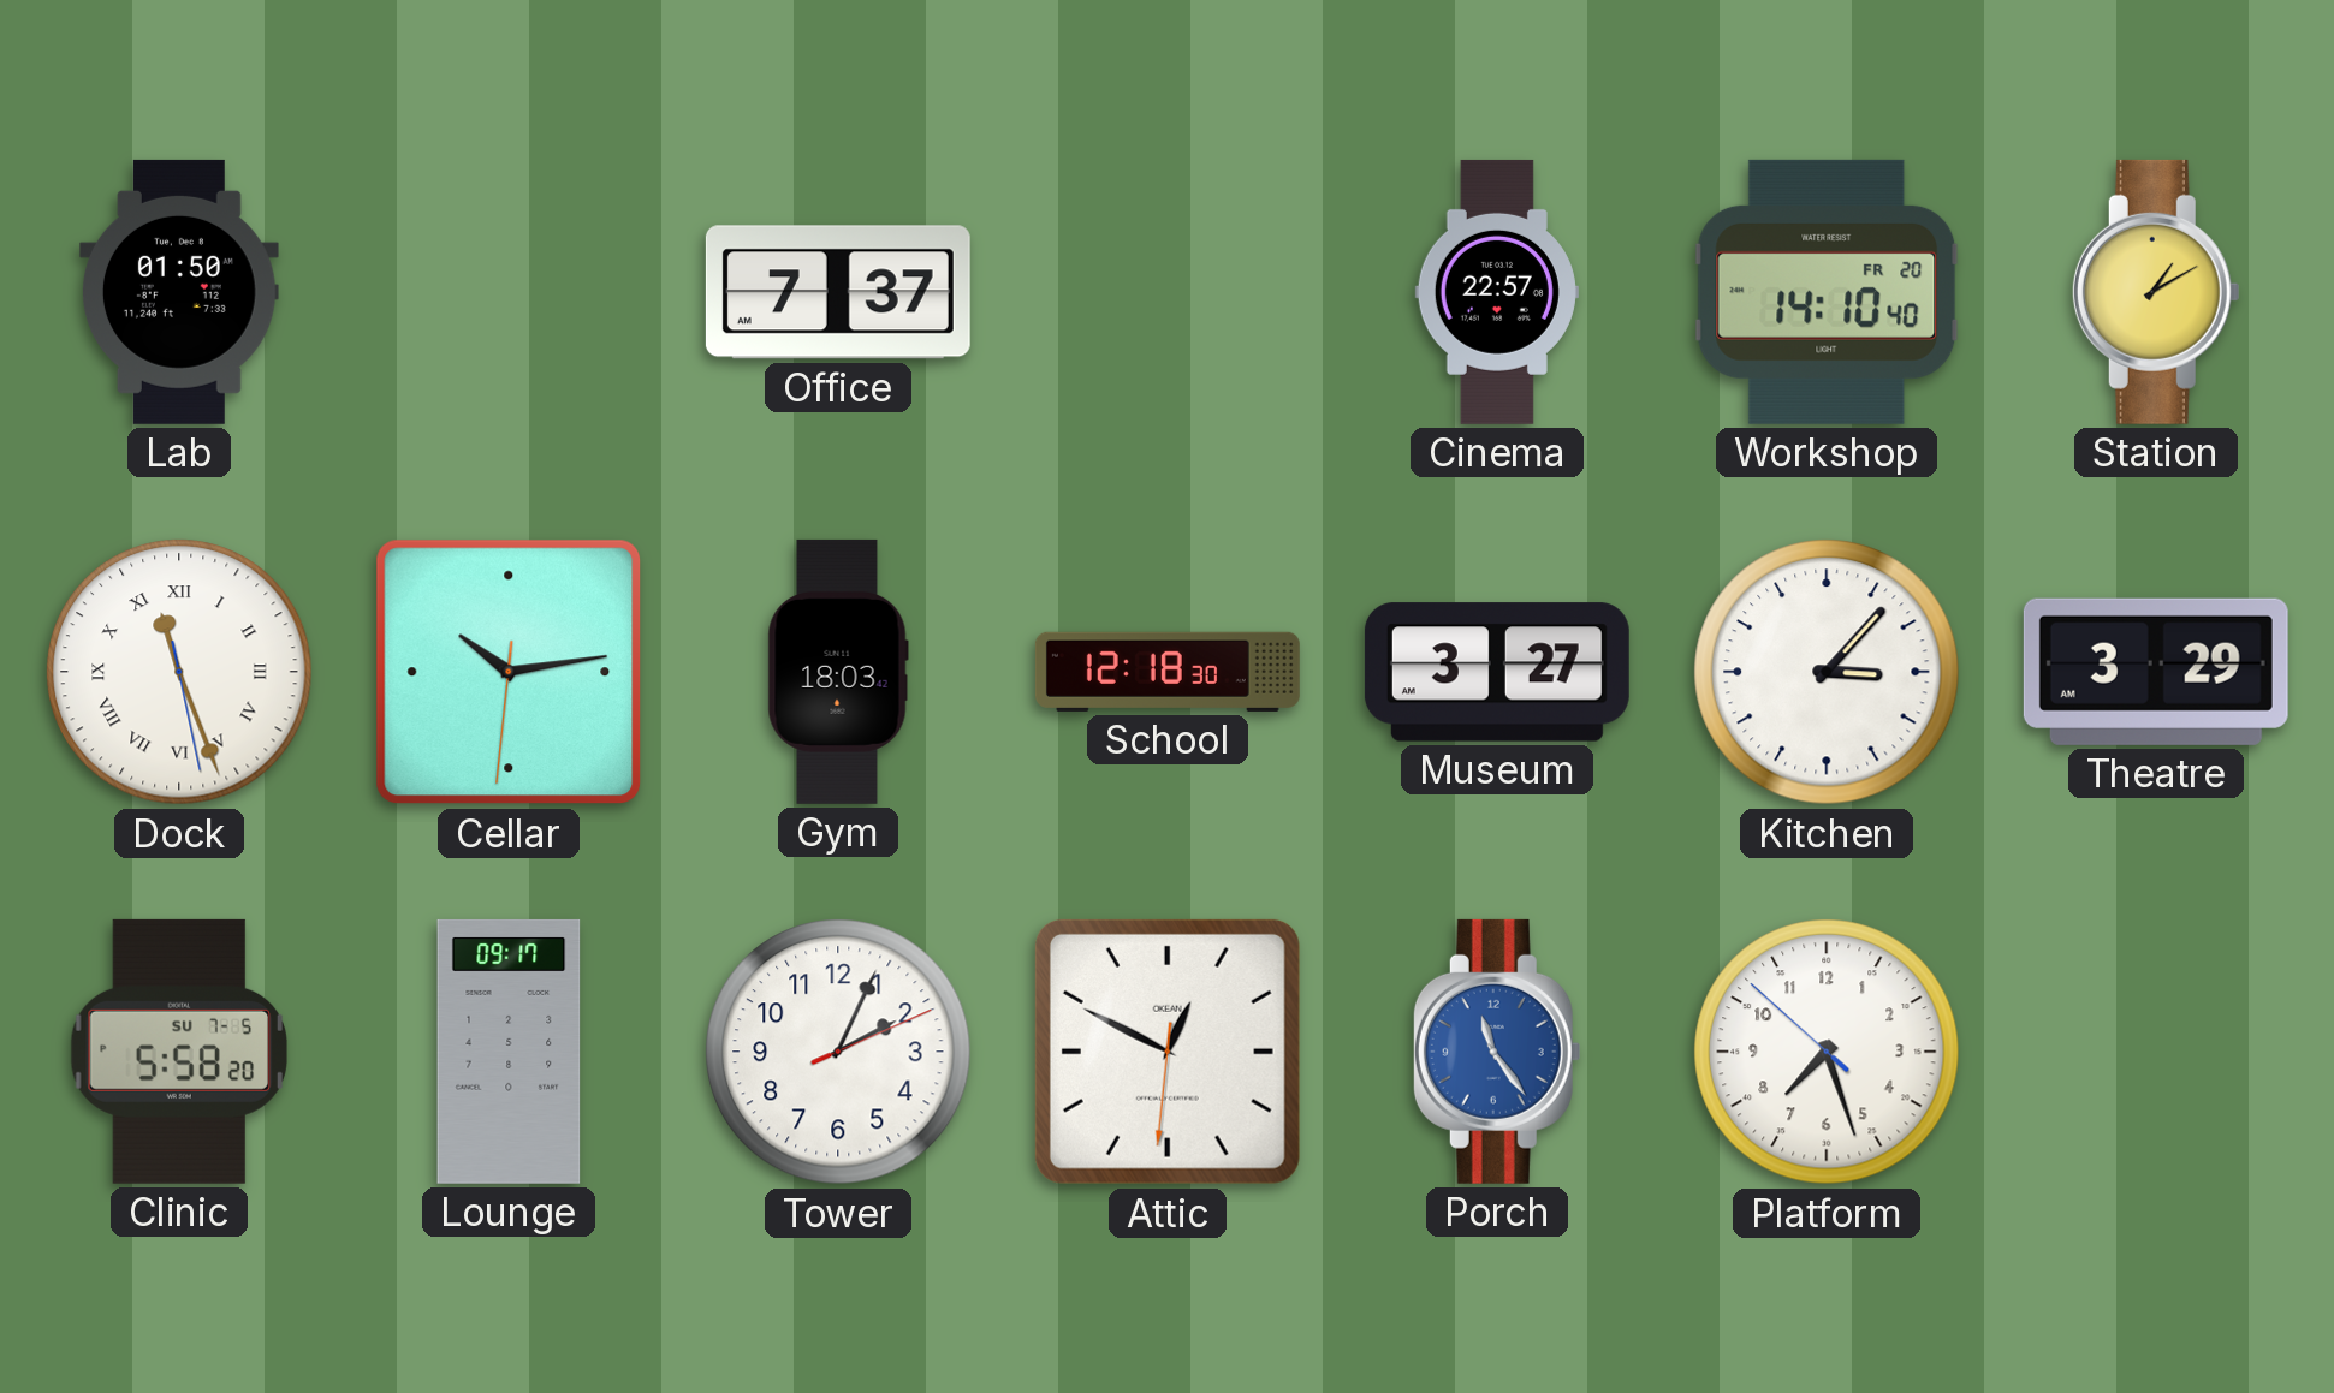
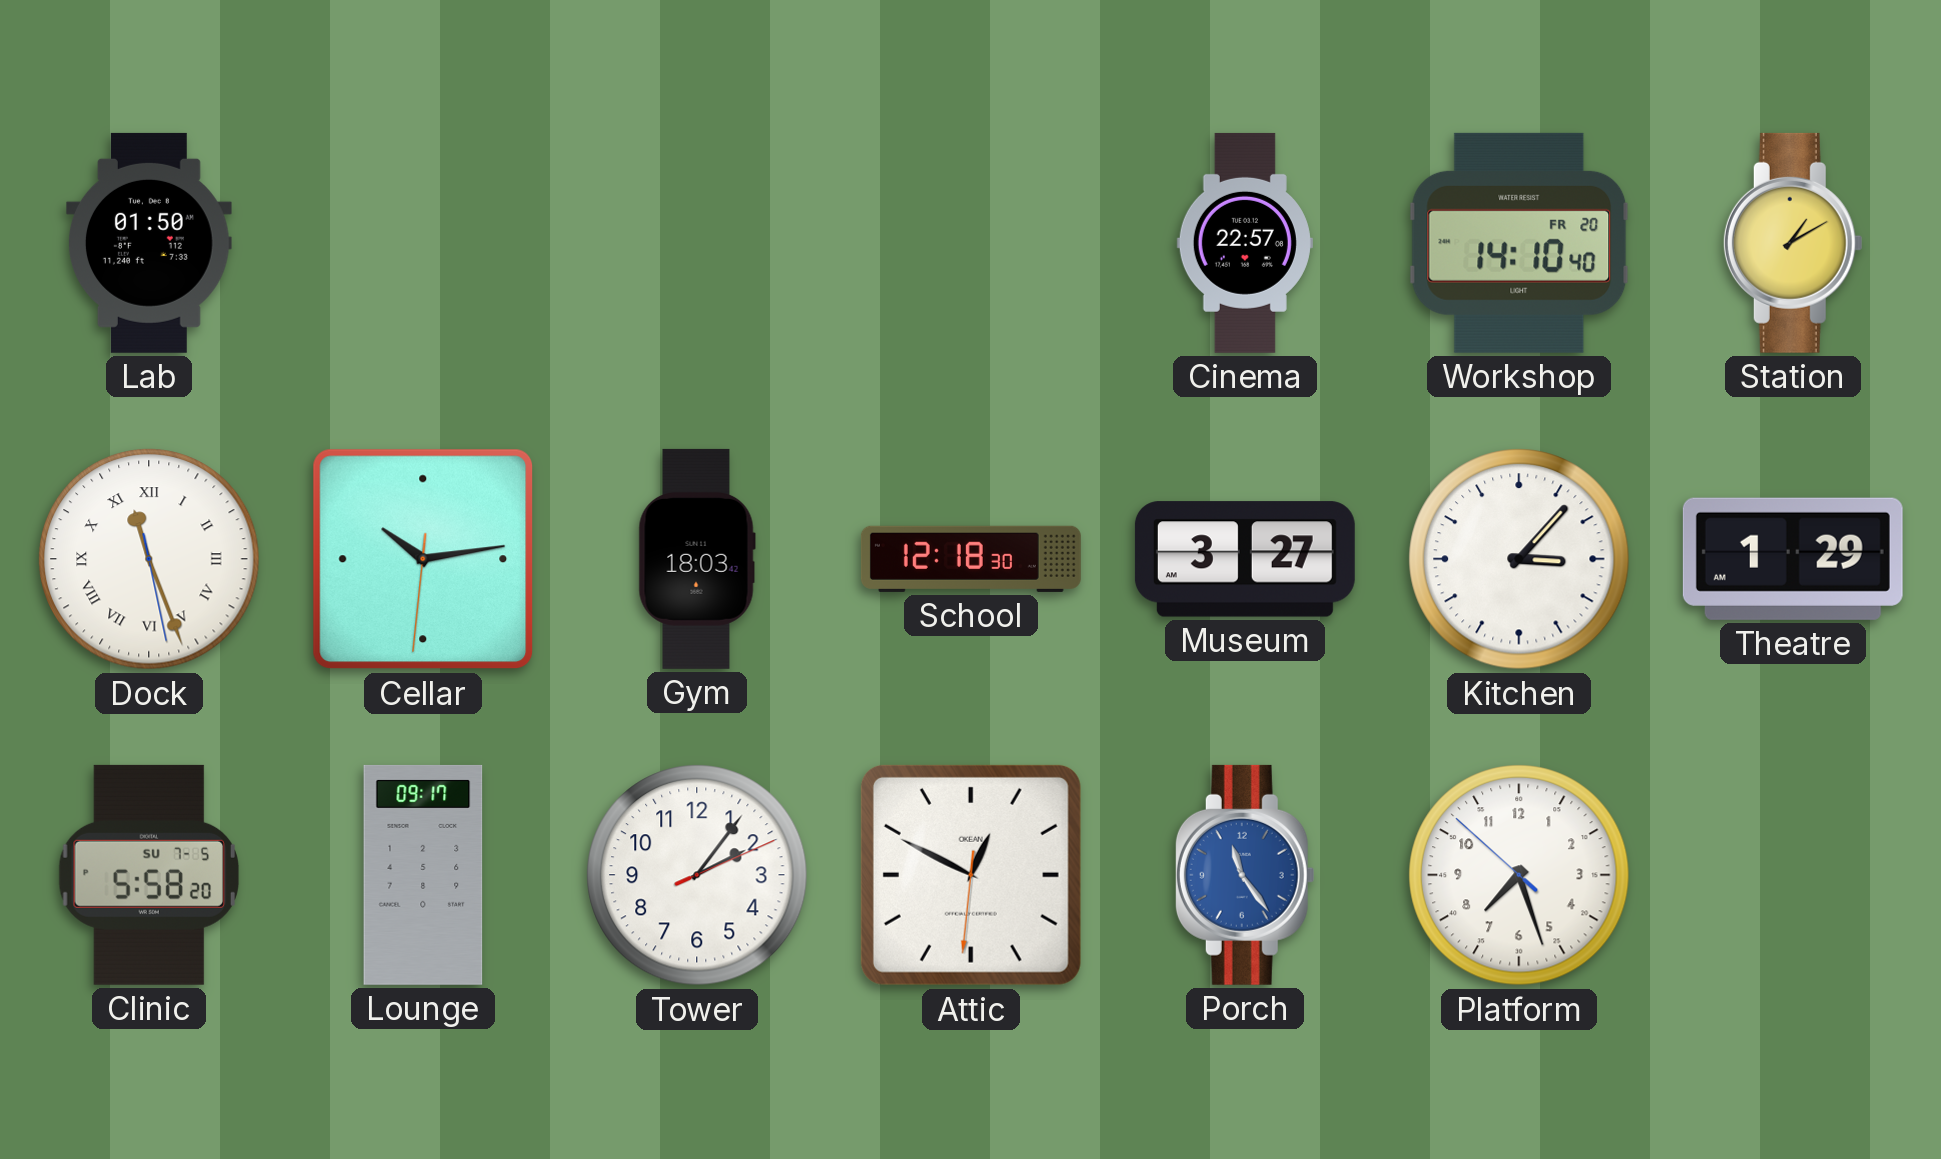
Office: 7:37 -> none
Theatre: 3:29 -> 1:29
Tower: 2:04 -> 2:06
